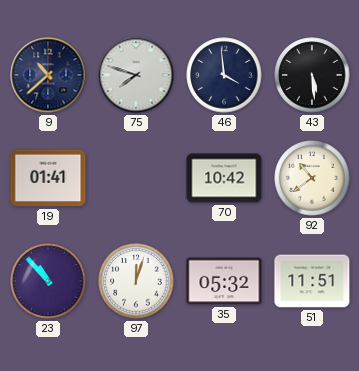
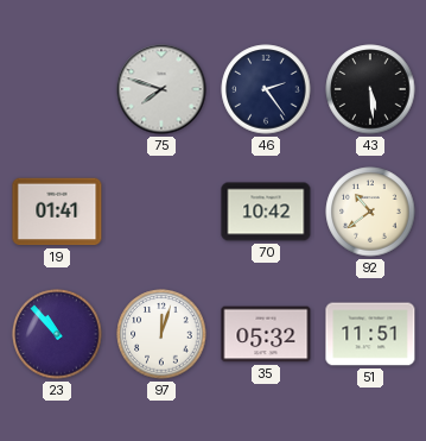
9: 10:38 -> none
46: 3:59 -> 2:24
